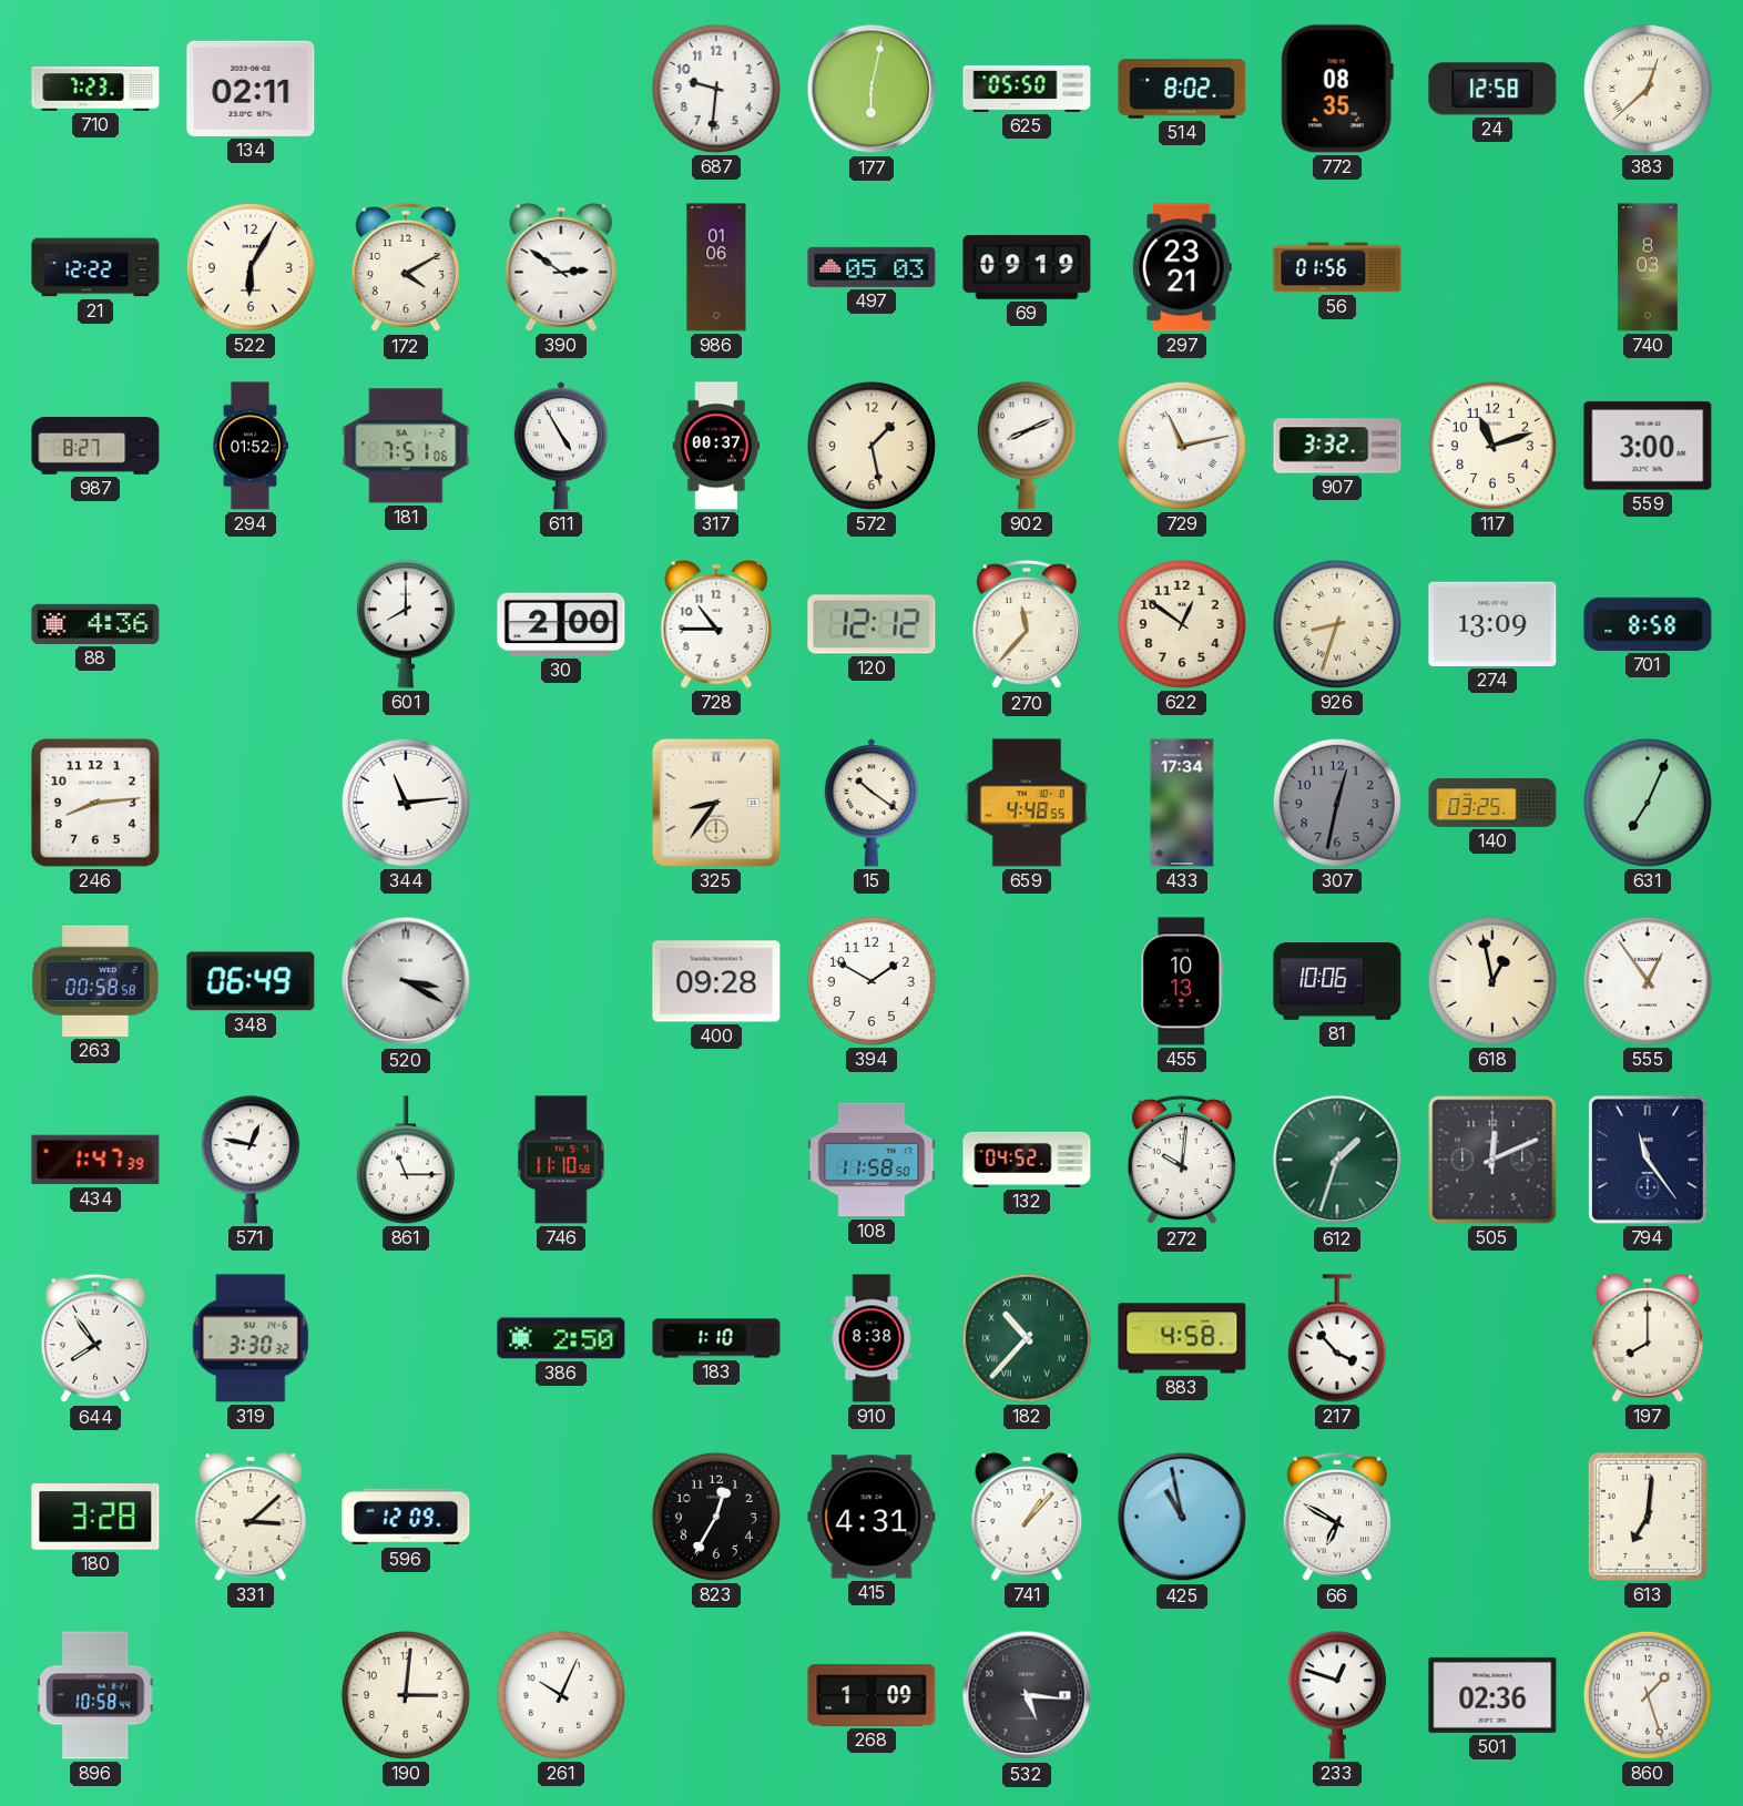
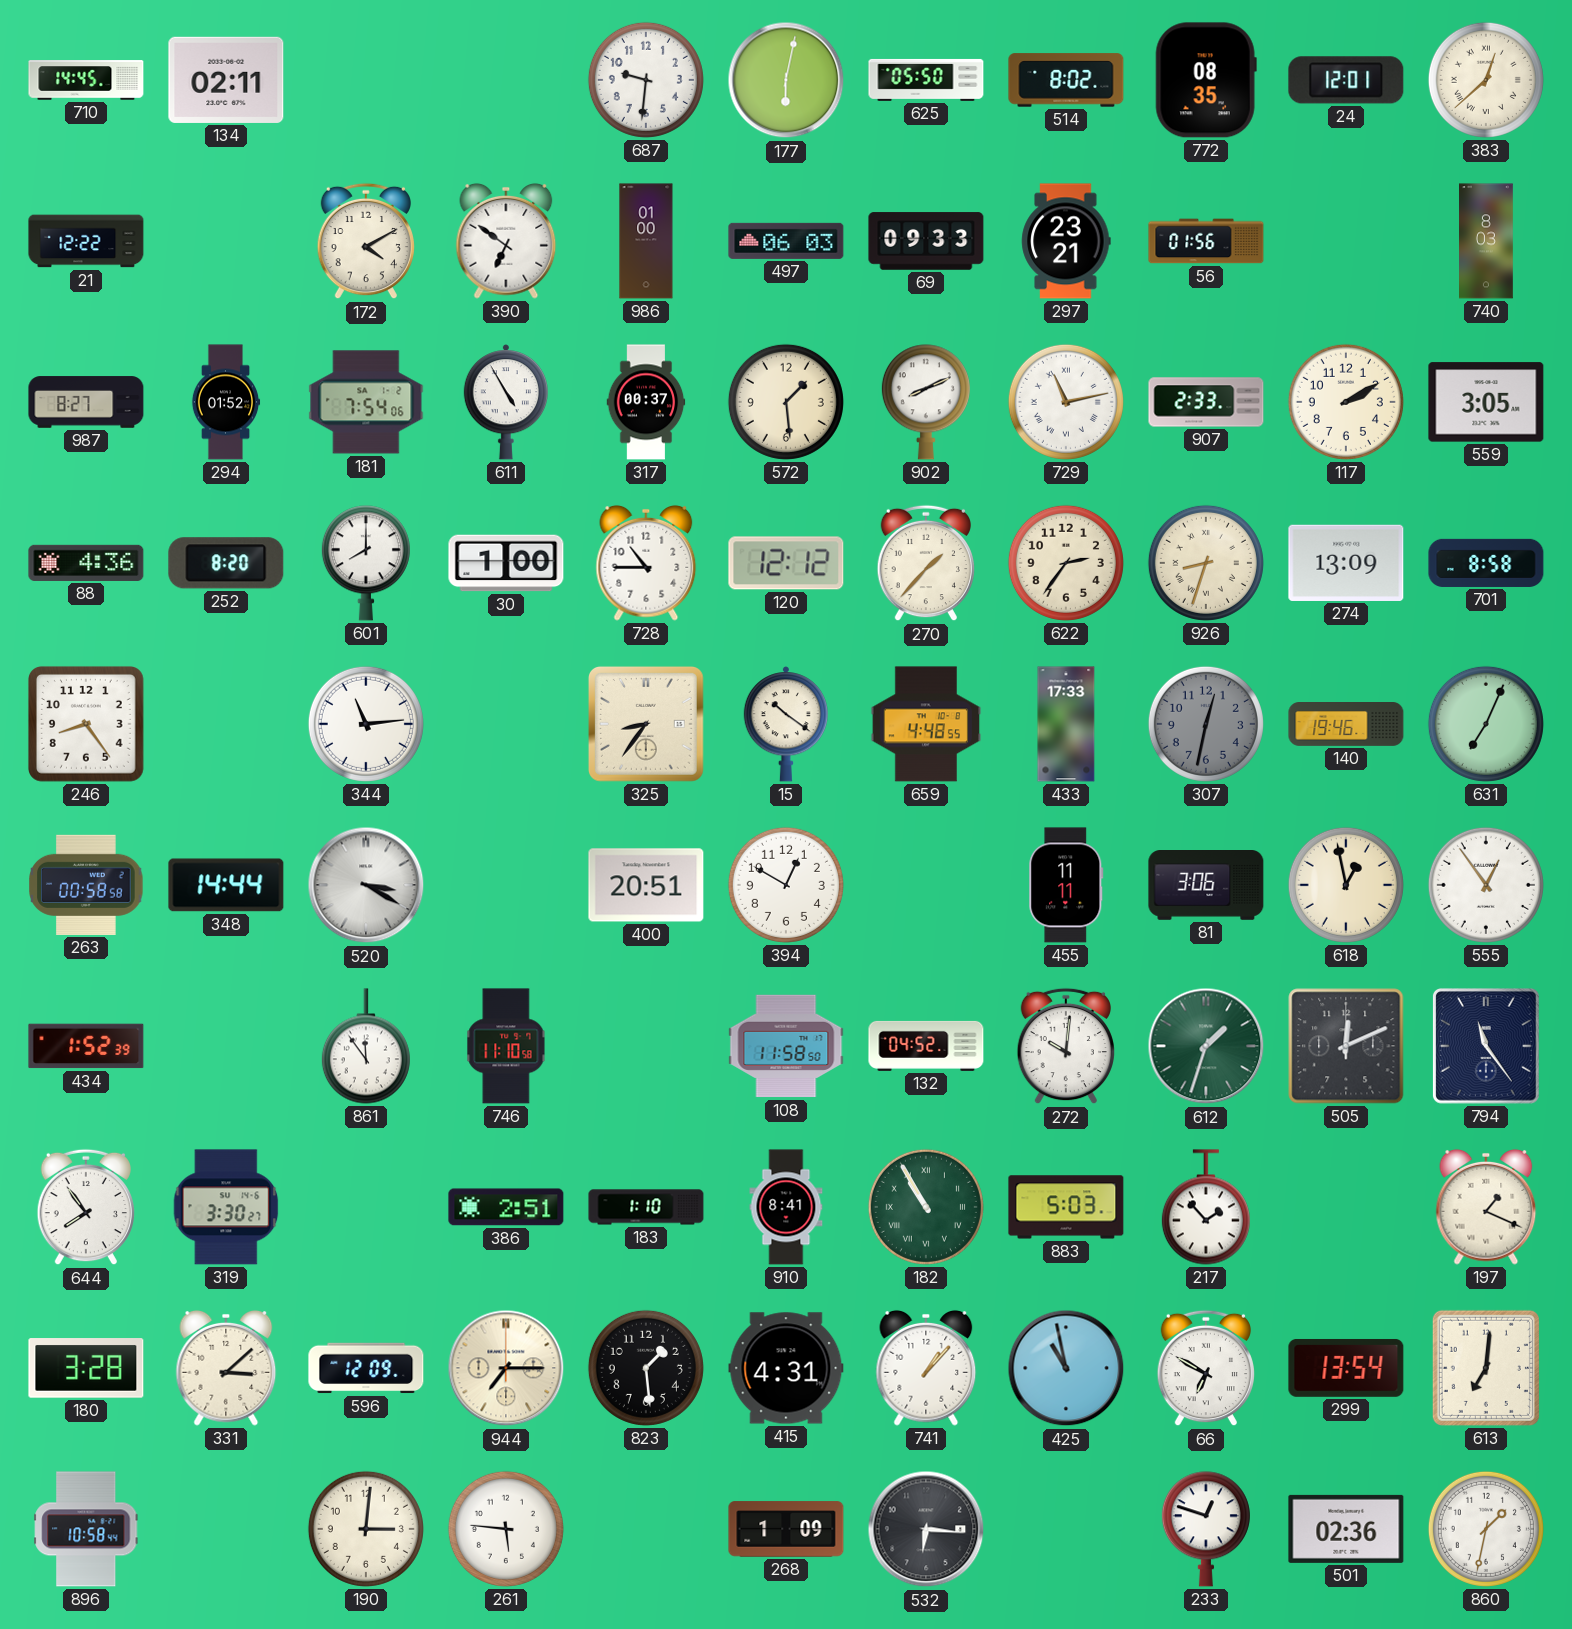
710: 7:23 -> 14:45
24: 12:58 -> 12:01
522: 6:05 -> none
390: 2:51 -> 6:51
986: 01:06 -> 01:00
497: 05:03 -> 06:03
69: 09:19 -> 09:33
181: 7:51 -> 7:54
572: 1:28 -> 1:29
907: 3:32 -> 2:33
117: 11:12 -> 2:10
559: 3:00 -> 3:05
252: none -> 8:20
30: 2:00 -> 1:00
270: 11:37 -> 1:37
622: 12:51 -> 2:36
246: 8:14 -> 8:24
433: 17:34 -> 17:33
140: 03:25 -> 19:46
348: 06:49 -> 14:44
400: 09:28 -> 20:51
394: 1:50 -> 12:50
455: 10:13 -> 11:11
81: 10:06 -> 3:06
434: 1:47 -> 1:52
571: 12:47 -> none
861: 11:15 -> 11:54
319: 3:30:32 -> 3:30:27
386: 2:50 -> 2:51
910: 8:38 -> 8:41
182: 10:37 -> 10:55
883: 4:58 -> 5:03
217: 3:53 -> 1:53
197: 8:00 -> 1:19
944: none -> 7:15
823: 12:35 -> 1:29
299: none -> 13:54
261: 10:04 -> 5:46
532: 5:16 -> 6:16
860: 1:27 -> 1:32
